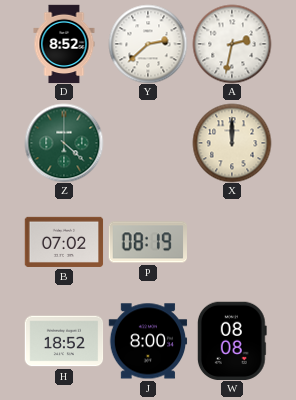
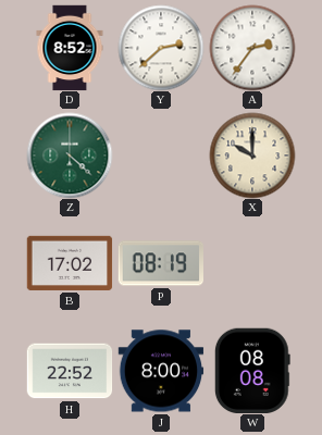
A: 2:32 -> 2:36
X: 12:00 -> 10:00
B: 07:02 -> 17:02
H: 18:52 -> 22:52
